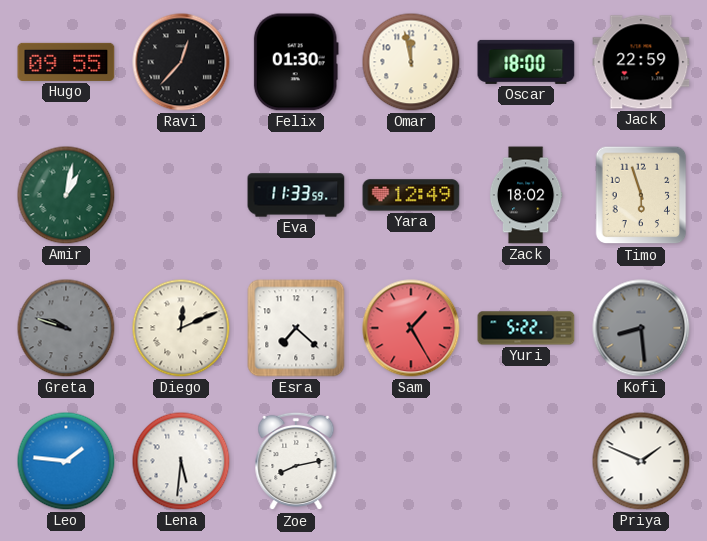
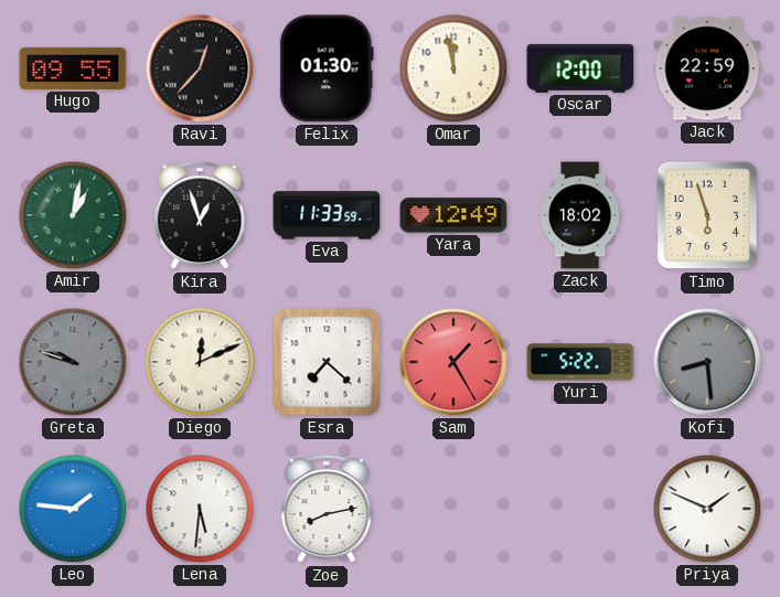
Oscar: 18:00 -> 12:00
Kira: none -> 12:57
